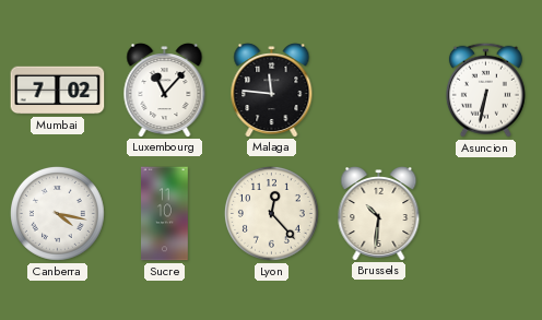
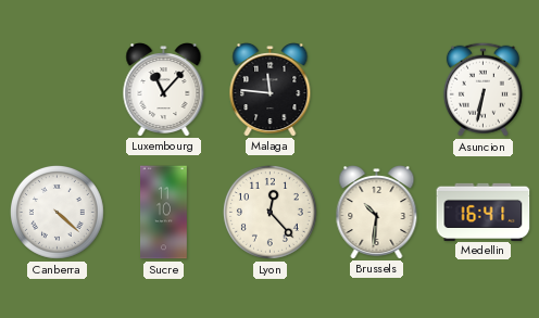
Mumbai: 7:02 -> none
Canberra: 4:17 -> 4:22
Medellin: none -> 16:41
